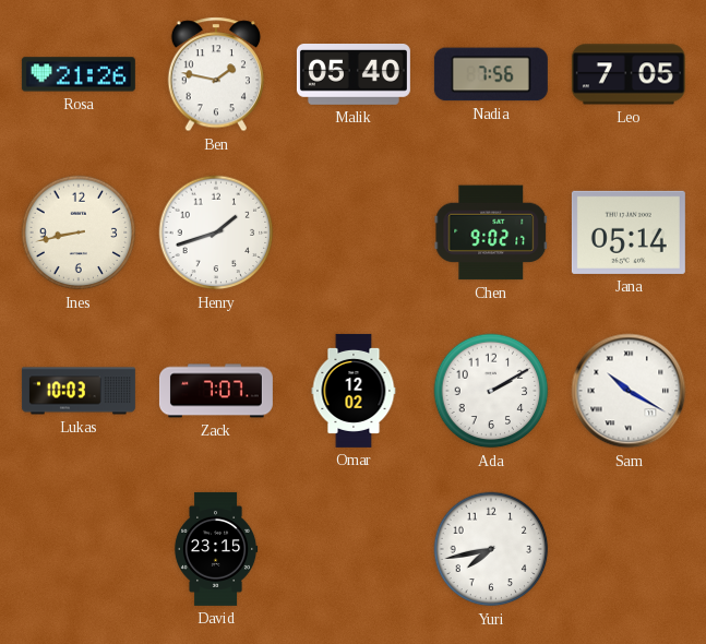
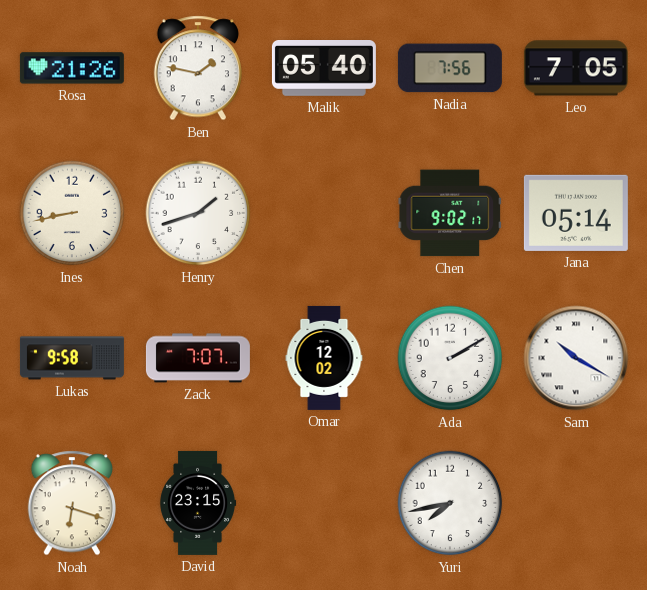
Lukas: 10:03 -> 9:58
Noah: none -> 6:18
